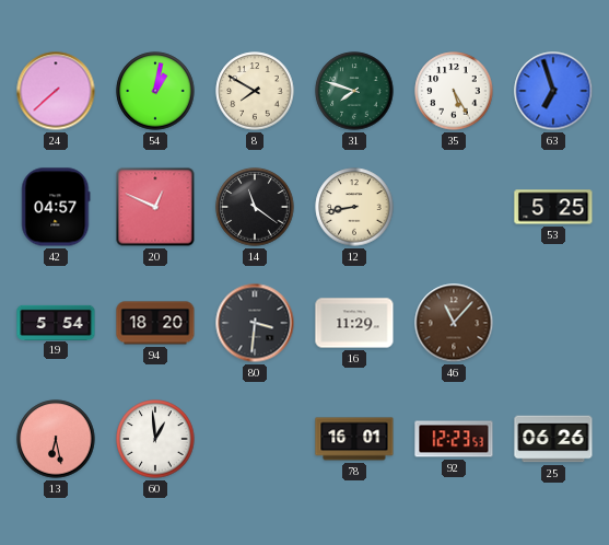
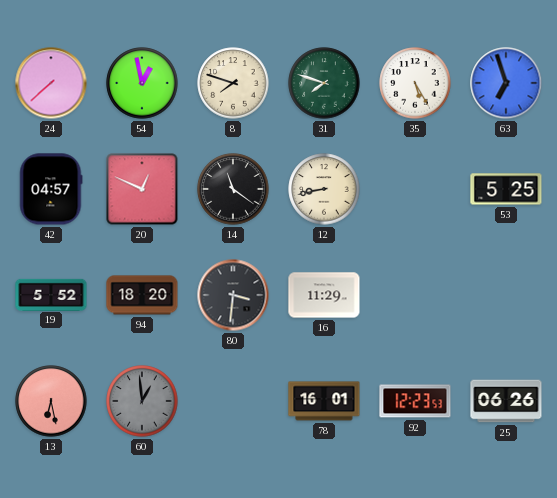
54: 1:02 -> 12:58
8: 7:50 -> 7:48
19: 5:54 -> 5:52
46: 11:07 -> none
60 dial: white -> grey
